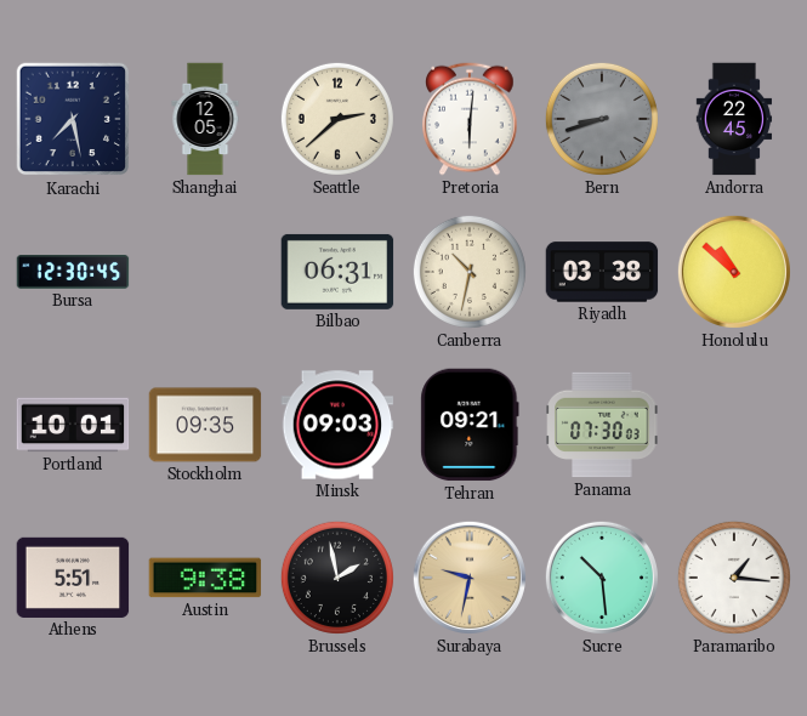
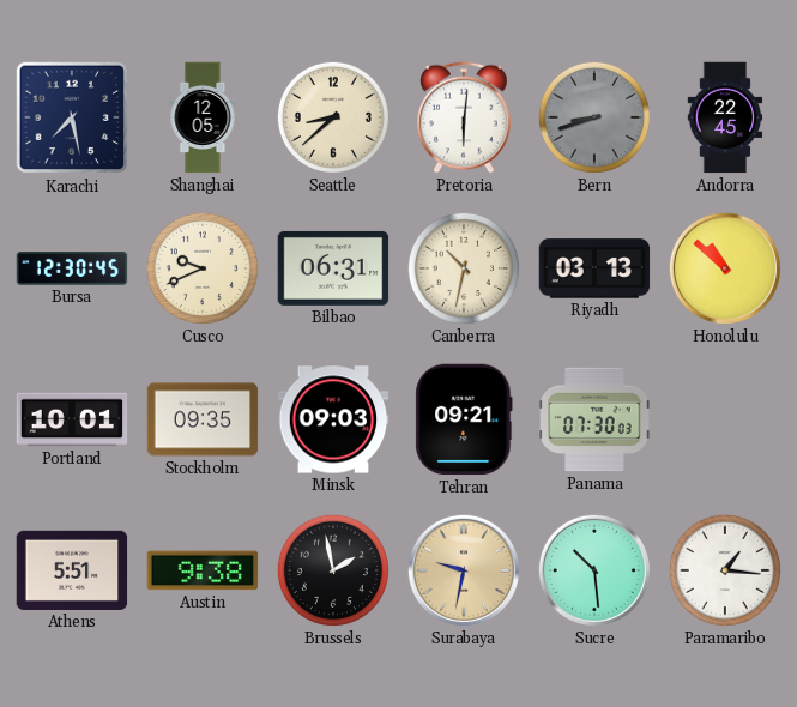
Seattle: 2:38 -> 8:38
Cusco: none -> 9:41
Riyadh: 03:38 -> 03:13
